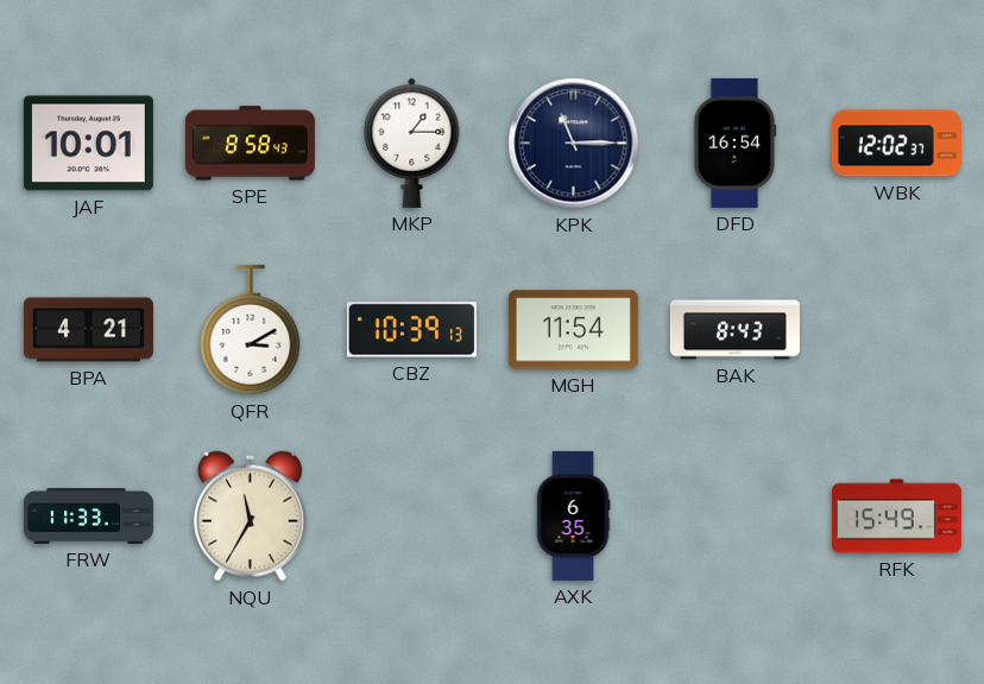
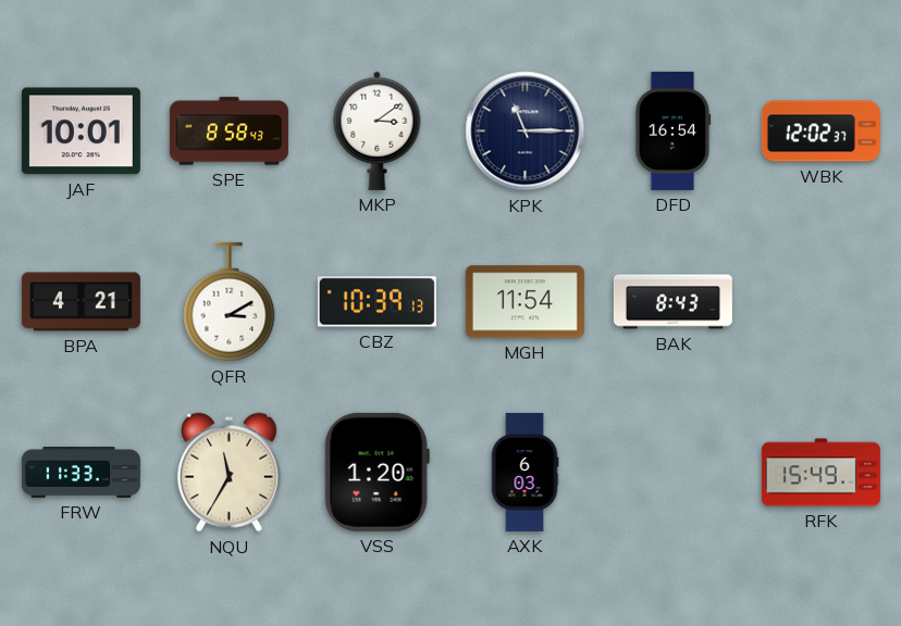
MKP: 1:15 -> 3:09
VSS: none -> 1:20
AXK: 6:35 -> 6:03
